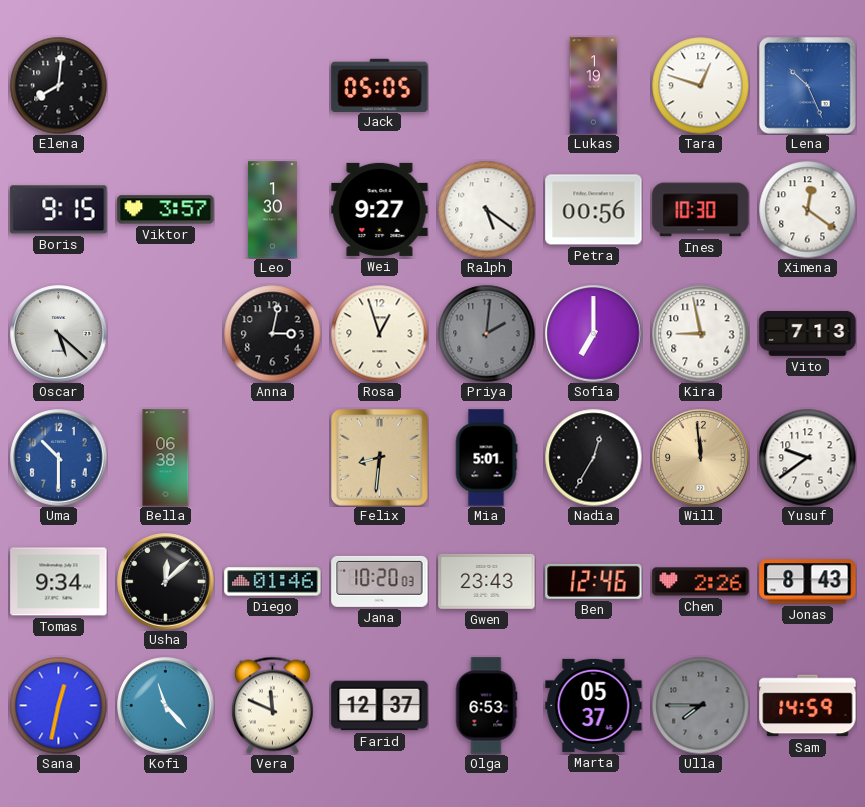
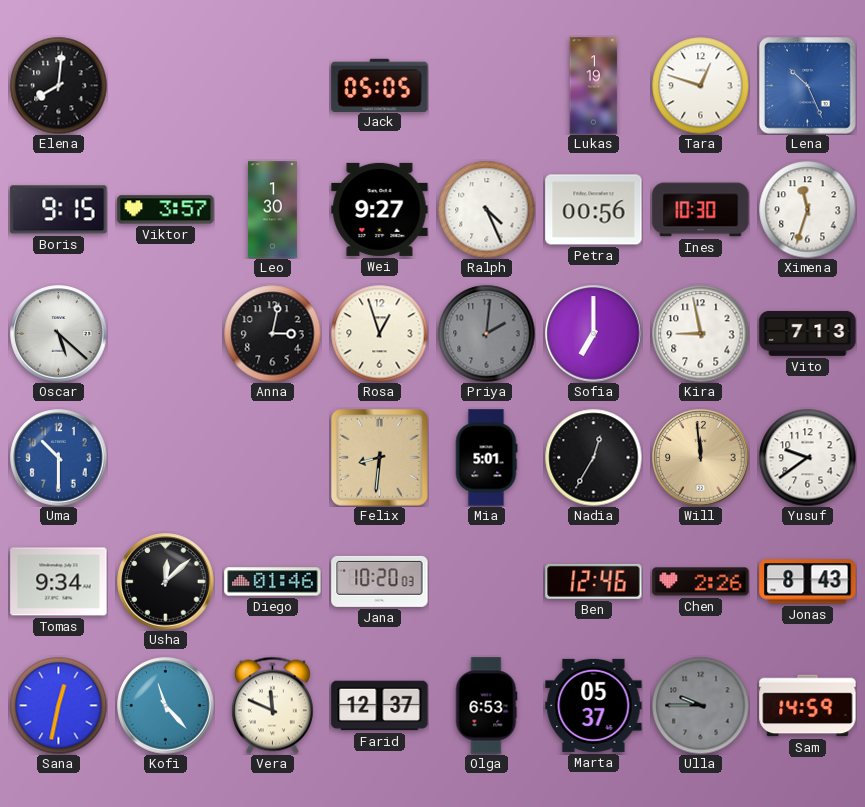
Ralph: 5:21 -> 4:26
Ximena: 12:21 -> 11:33
Bella: 06:38 -> none
Gwen: 23:43 -> none
Ulla: 7:45 -> 9:45
